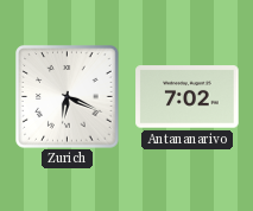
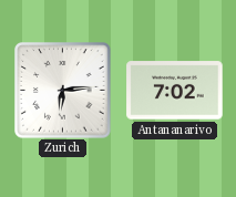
Zurich: 6:19 -> 6:14
